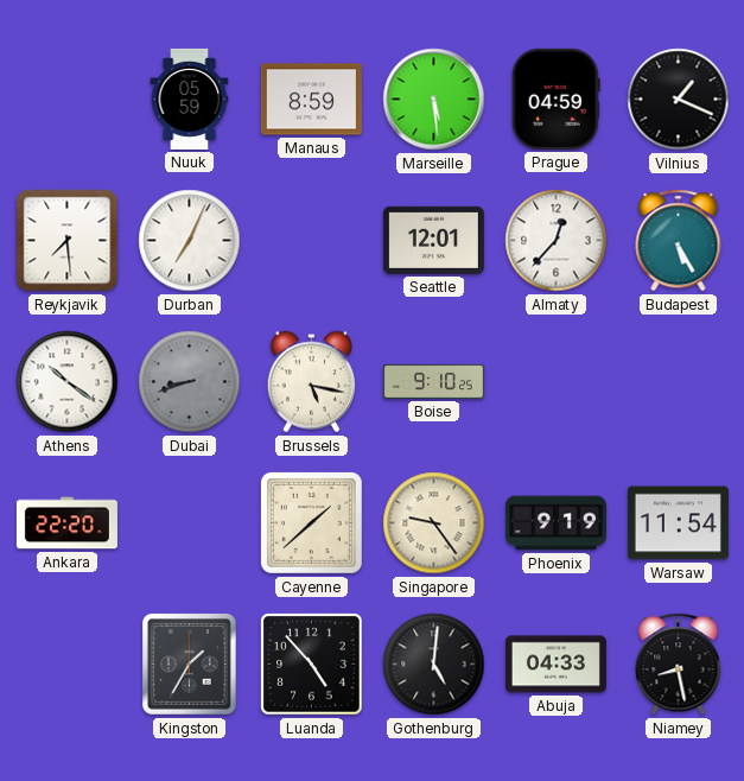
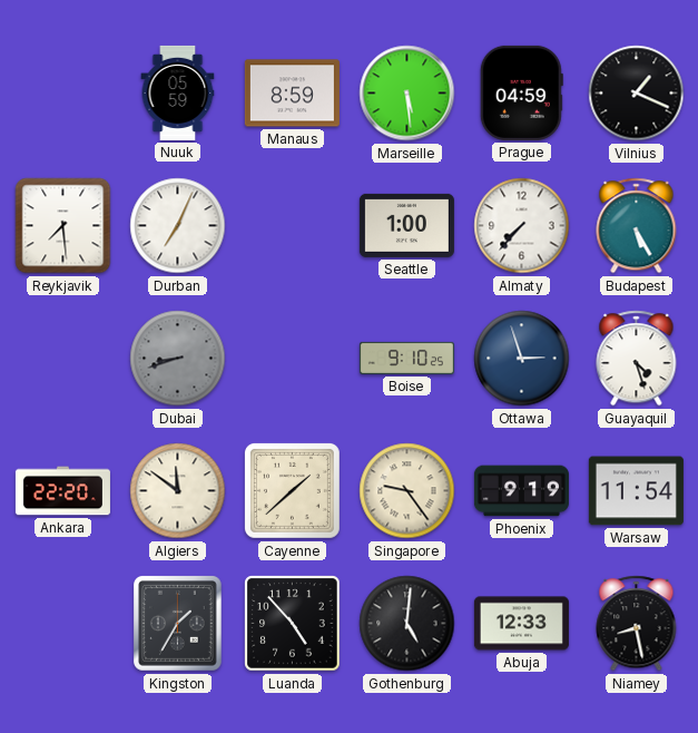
Seattle: 12:01 -> 1:00
Almaty: 12:37 -> 7:37
Athens: 10:21 -> none
Brussels: 5:17 -> none
Ottawa: none -> 2:57
Guayaquil: none -> 4:27
Algiers: none -> 11:51
Abuja: 04:33 -> 12:33
